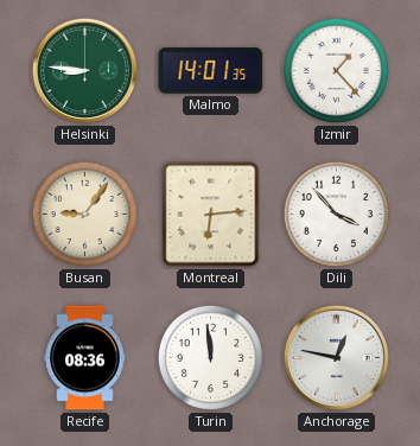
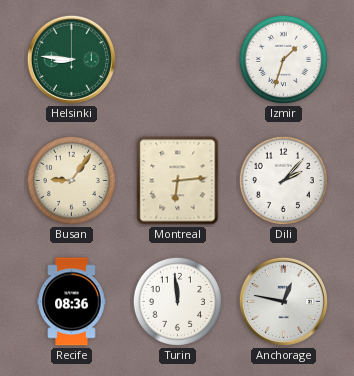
Malmo: 14:01 -> none
Izmir: 1:23 -> 1:33
Dili: 3:53 -> 2:07
